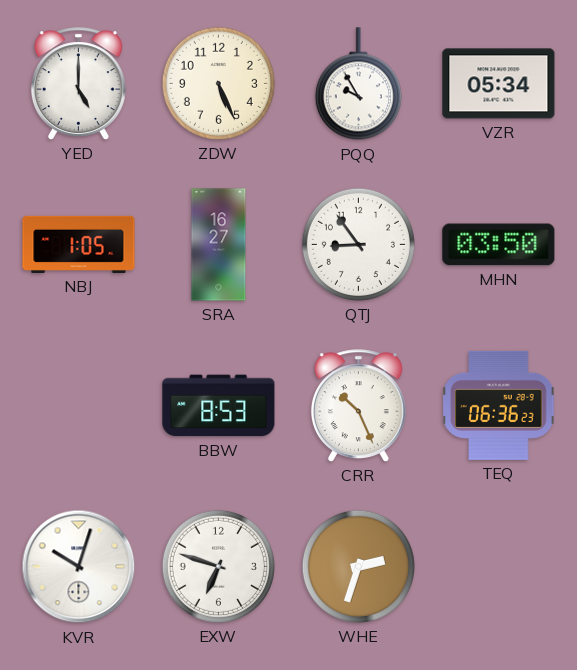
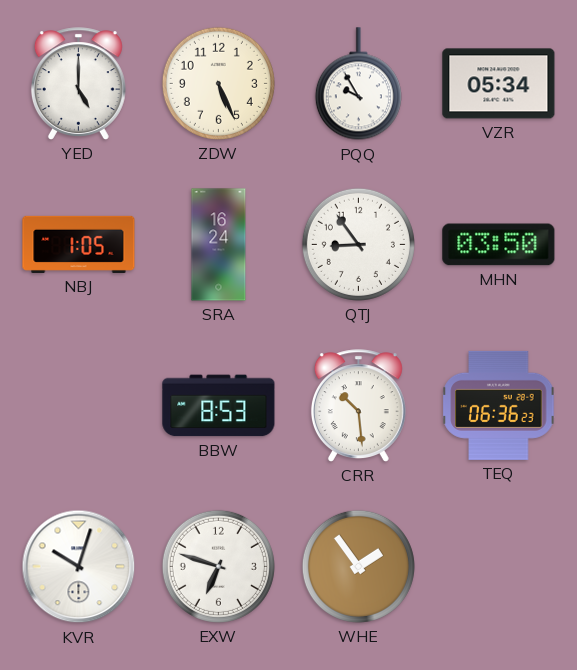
SRA: 16:27 -> 16:24
CRR: 10:26 -> 10:29
WHE: 2:33 -> 1:54
